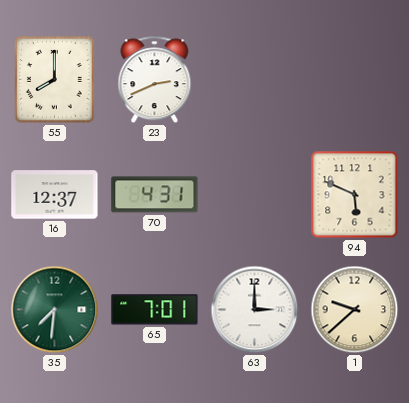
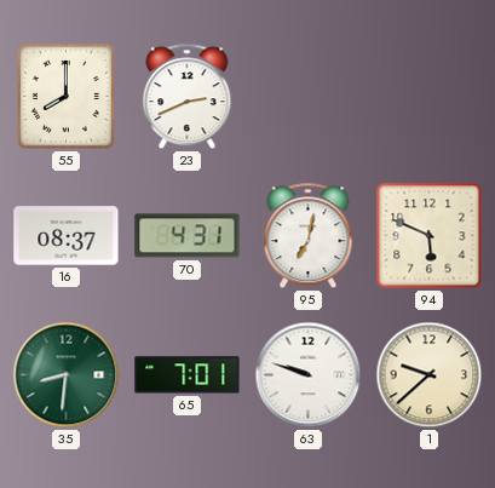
16: 12:37 -> 08:37
95: none -> 7:02
35: 7:31 -> 8:31
63: 3:00 -> 9:48
